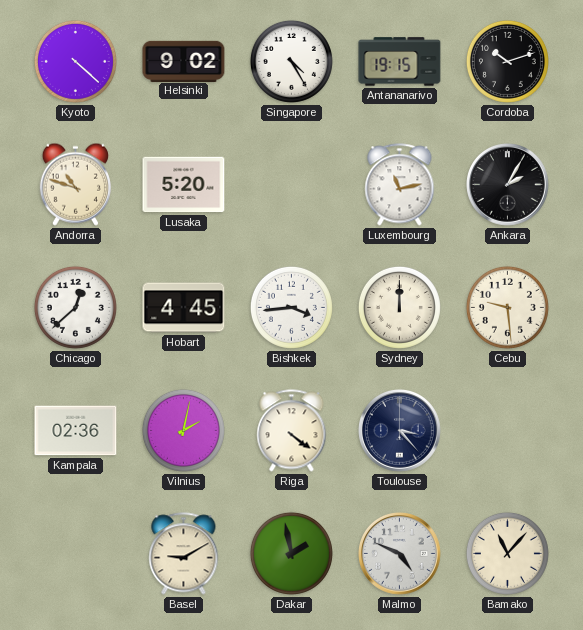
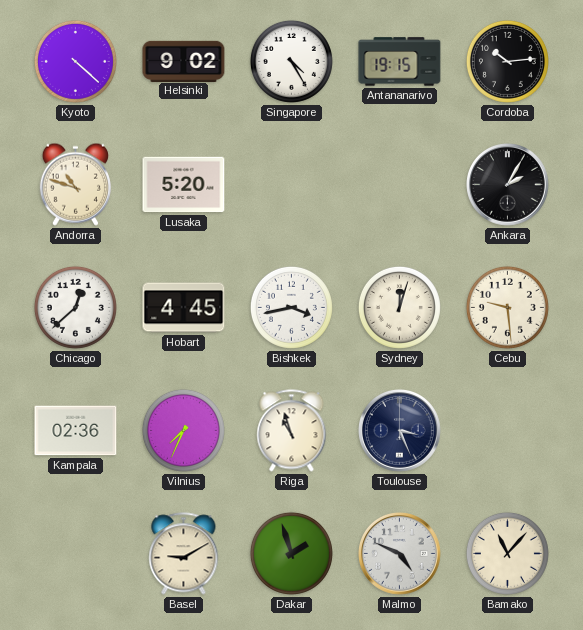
Cordoba: 10:12 -> 10:14
Luxembourg: 11:13 -> none
Bishkek: 3:44 -> 3:43
Sydney: 12:00 -> 12:03
Vilnius: 2:02 -> 7:34
Riga: 4:21 -> 10:57
Toulouse: 3:23 -> 3:26
Dakar: 1:58 -> 1:57
